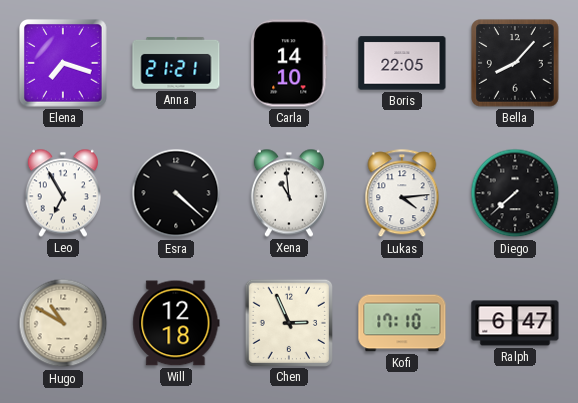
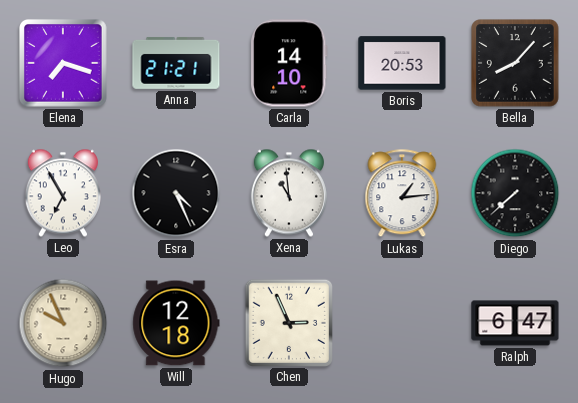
Boris: 22:05 -> 20:53
Esra: 4:22 -> 4:26
Lukas: 4:14 -> 1:14
Hugo: 10:50 -> 9:56
Kofi: 17:10 -> none
